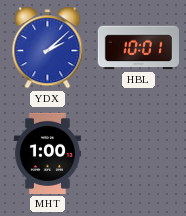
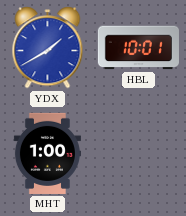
YDX: 2:08 -> 1:40
